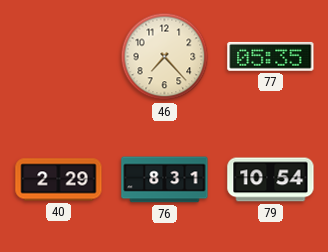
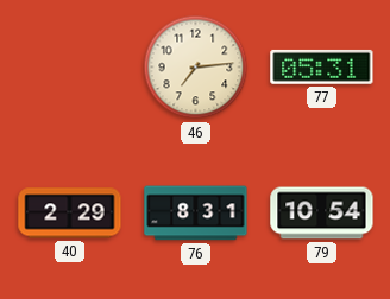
46: 7:23 -> 7:14
77: 05:35 -> 05:31
